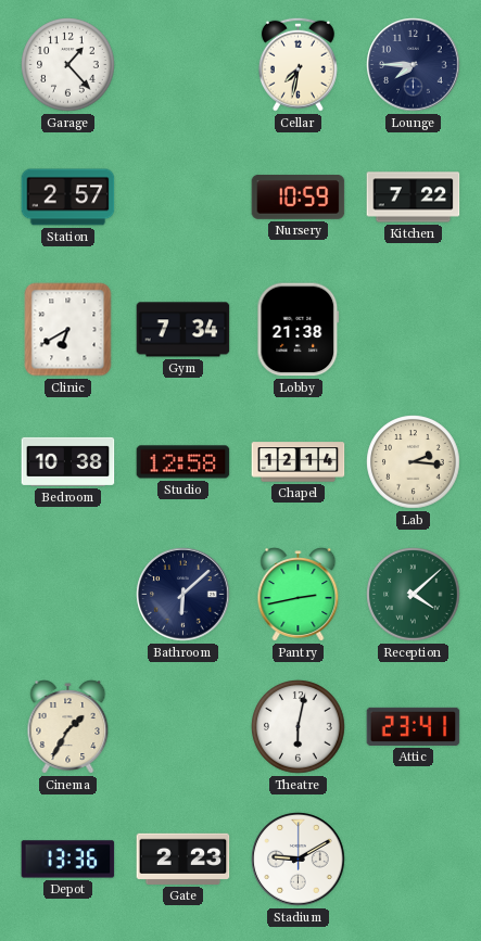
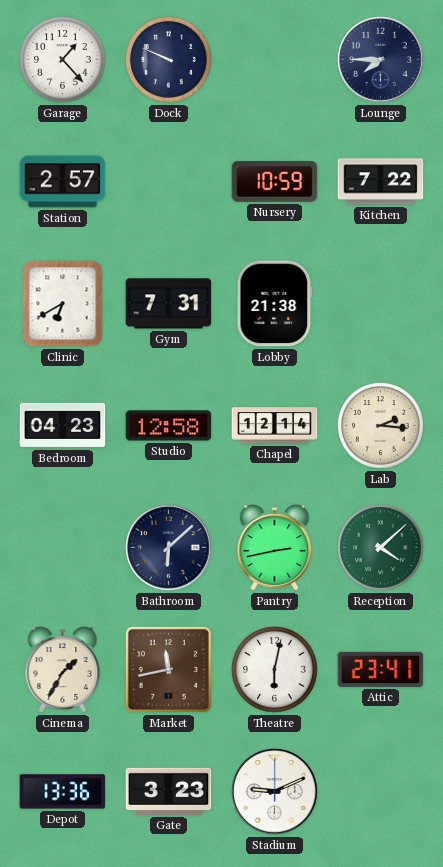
Dock: none -> 9:49
Cellar: 7:32 -> none
Gym: 7:34 -> 7:31
Bedroom: 10:38 -> 04:23
Market: none -> 11:43
Gate: 2:23 -> 3:23
Stadium: 9:10 -> 9:11
